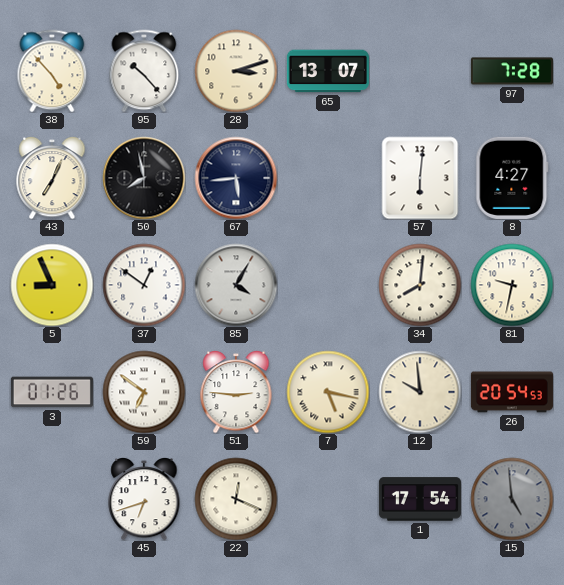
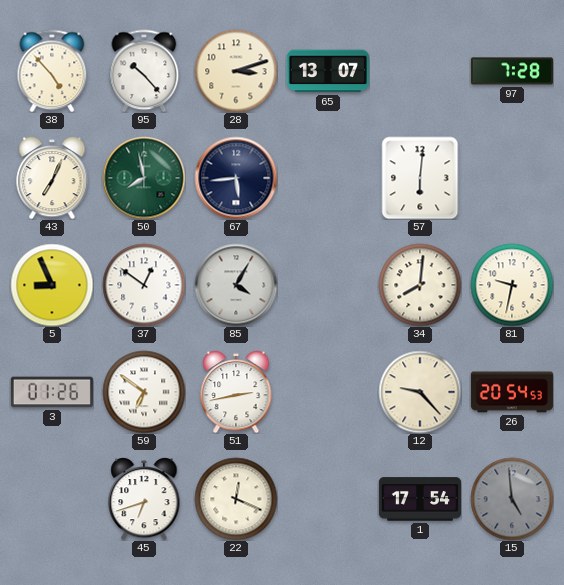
50 dial: black -> green
8: 4:27 -> none
51: 2:46 -> 2:43
7: 5:17 -> none
12: 9:59 -> 9:23
